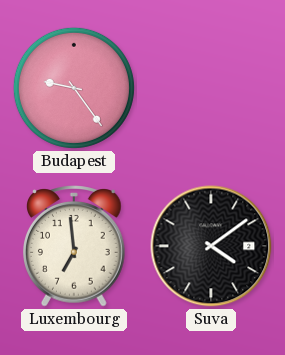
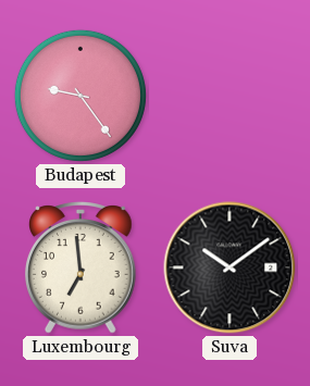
Suva: 4:09 -> 10:09
